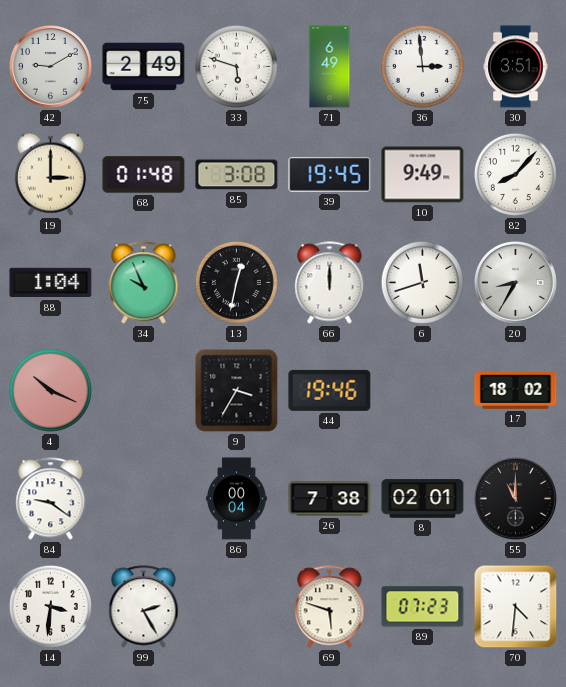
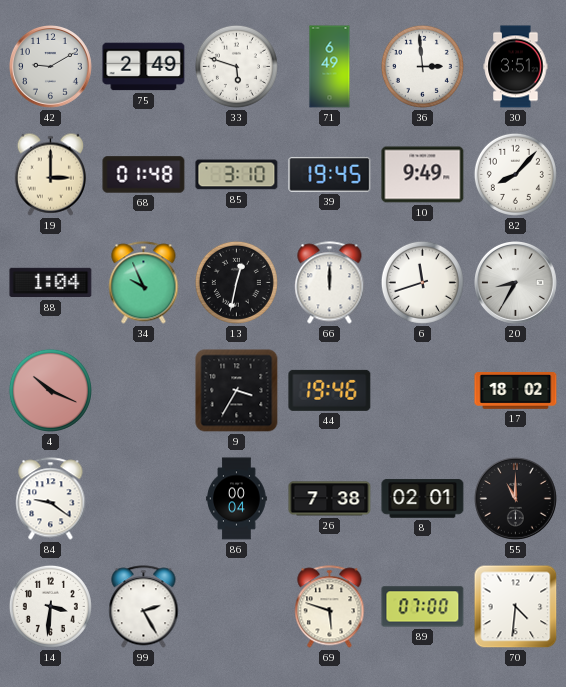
85: 3:08 -> 3:10
89: 07:23 -> 07:00
